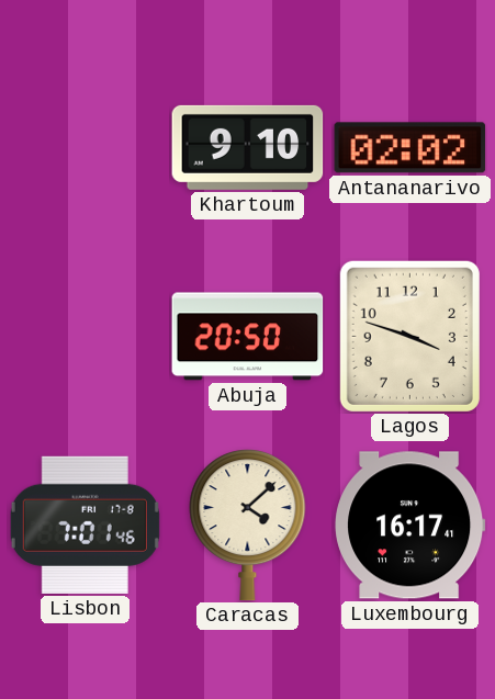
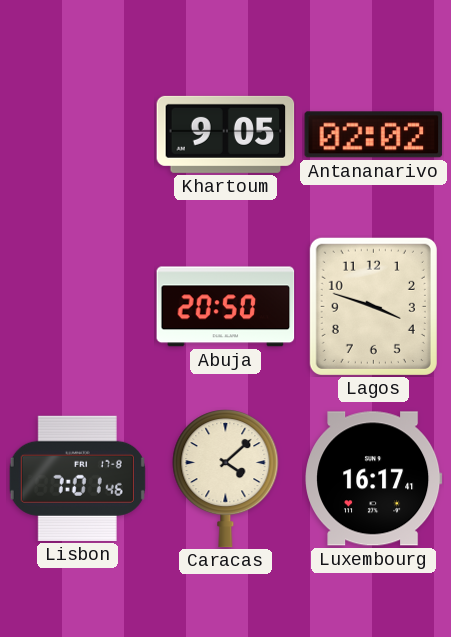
Khartoum: 9:10 -> 9:05
